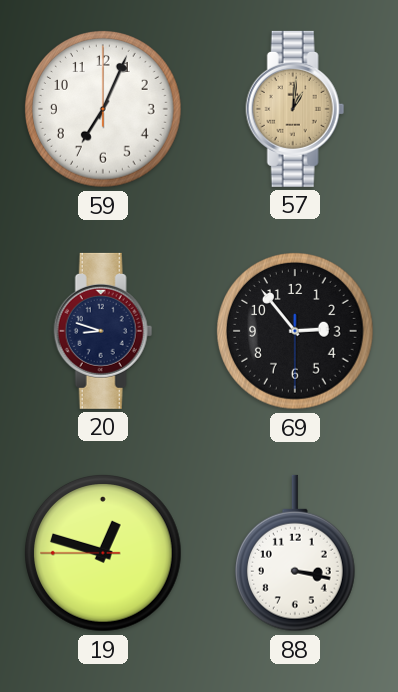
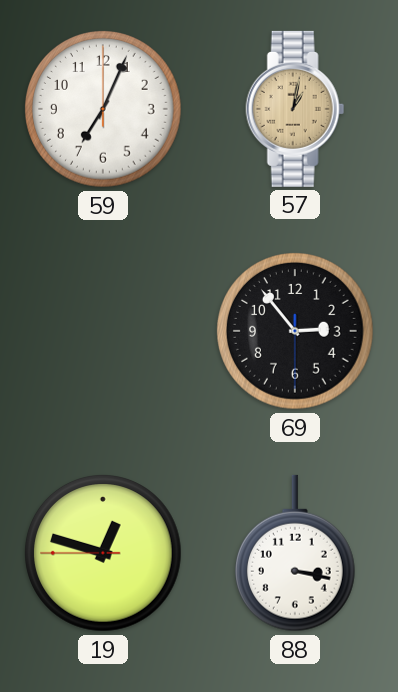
57: 1:01 -> 1:02
20: 8:48 -> none
